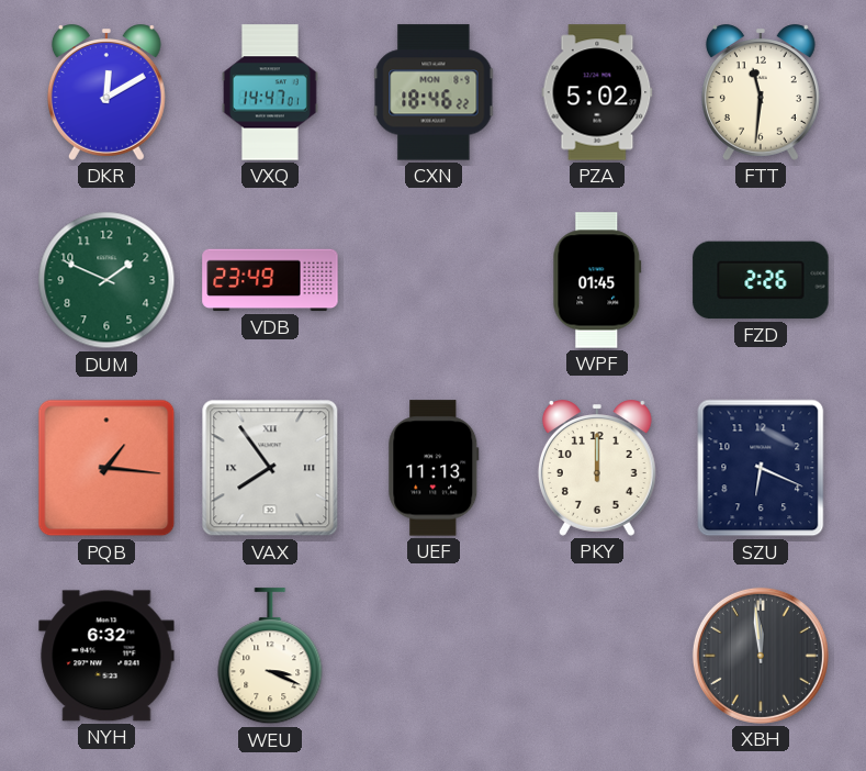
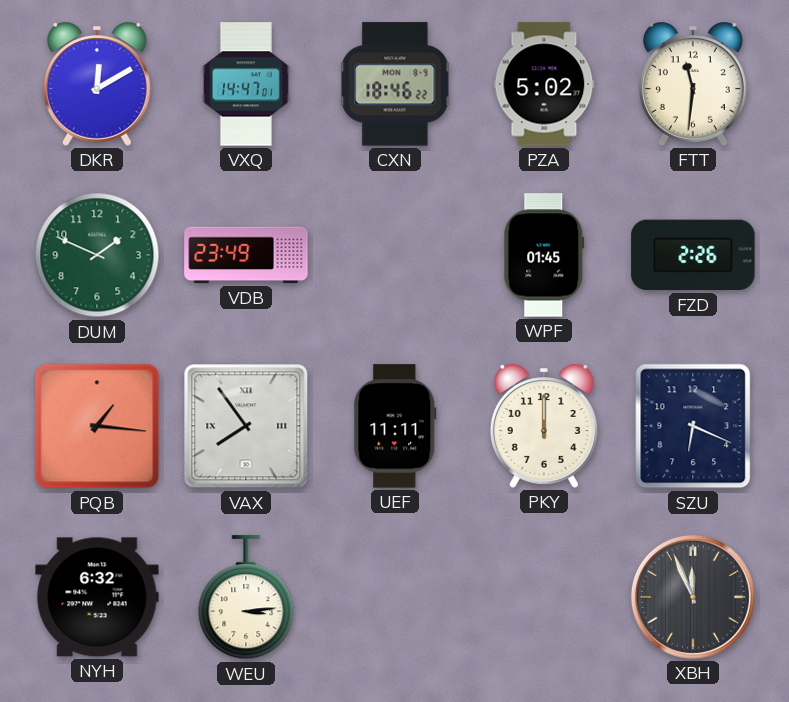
UEF: 11:13 -> 11:11
WEU: 3:19 -> 3:14
XBH: 11:59 -> 11:56
